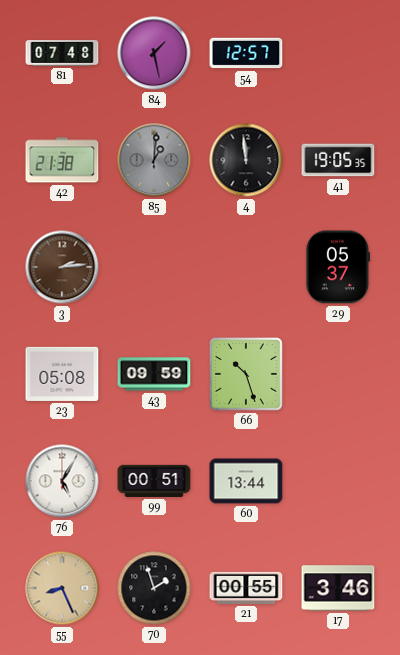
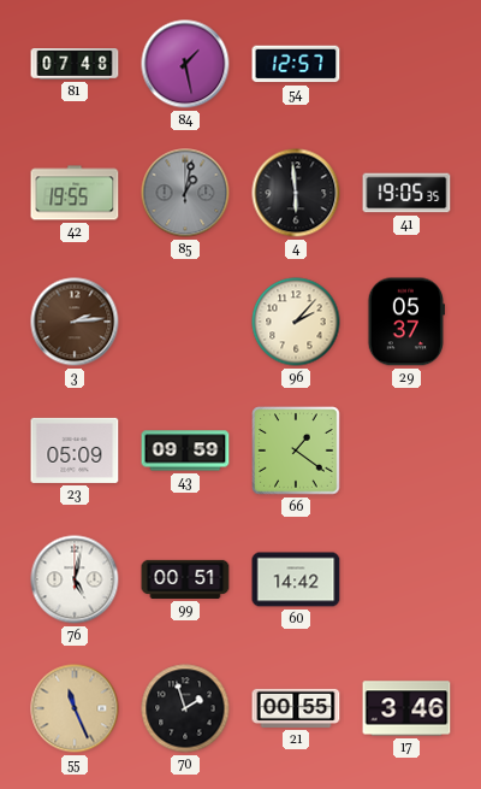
42: 21:38 -> 19:55
85: 1:01 -> 1:02
4: 11:59 -> 5:59
96: none -> 2:07
23: 05:08 -> 05:09
66: 10:27 -> 1:21
76: 5:05 -> 5:02
60: 13:44 -> 14:42
55: 8:26 -> 11:26
